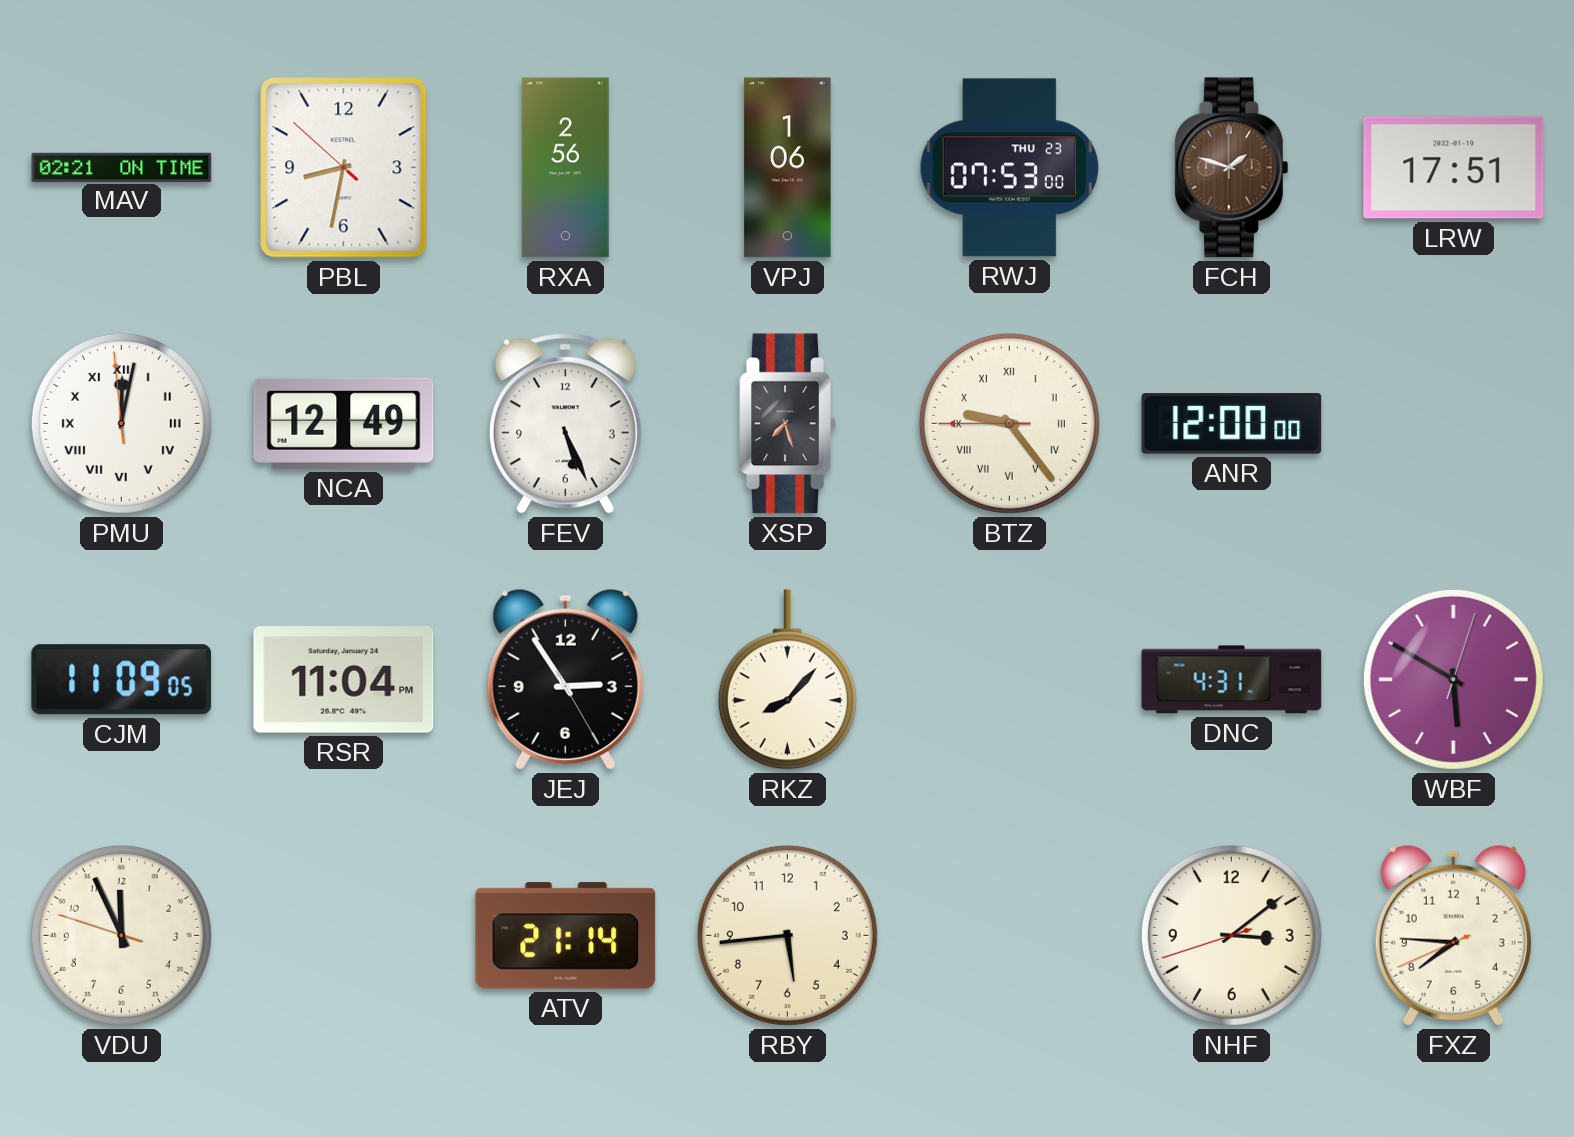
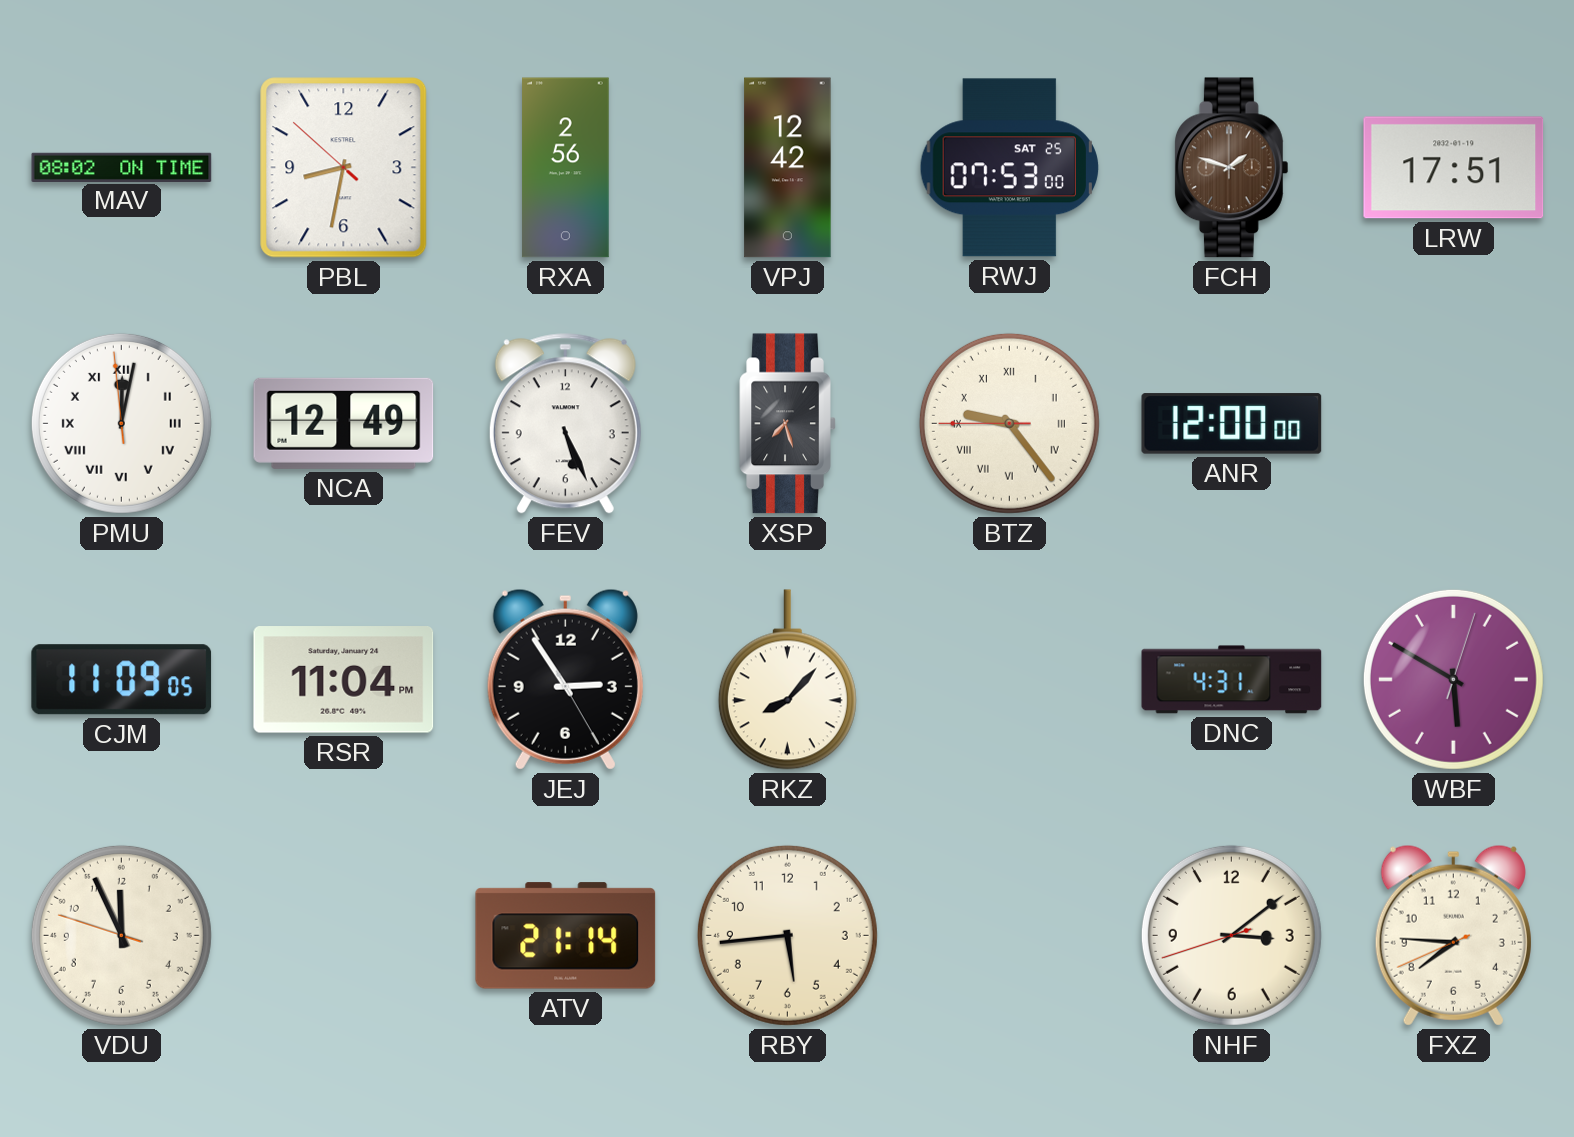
MAV: 02:21 -> 08:02
VPJ: 1:06 -> 12:42
RWJ date: THU 23 -> SAT 25
